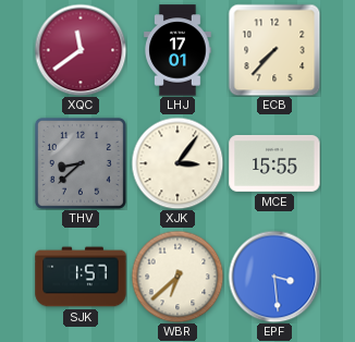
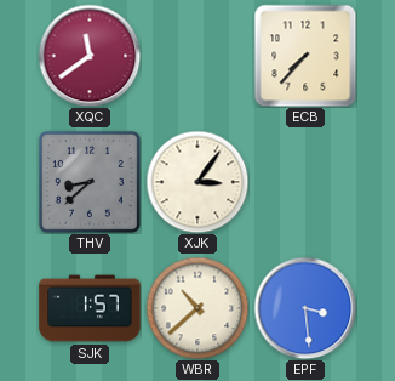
LHJ: 17:01 -> none
MCE: 15:55 -> none
WBR: 6:38 -> 10:38
